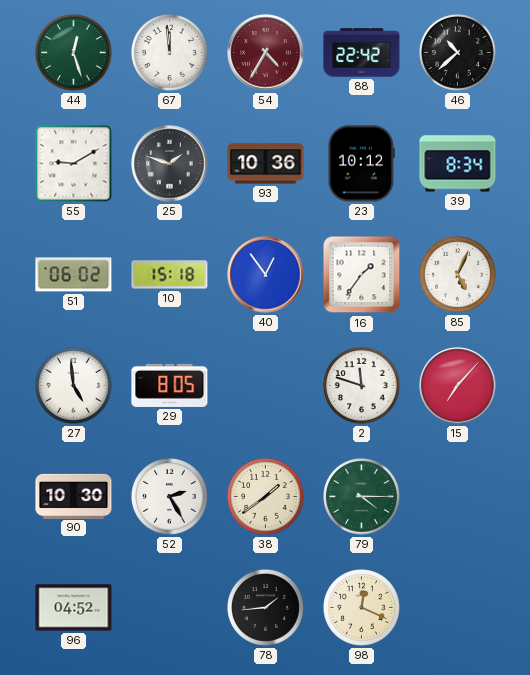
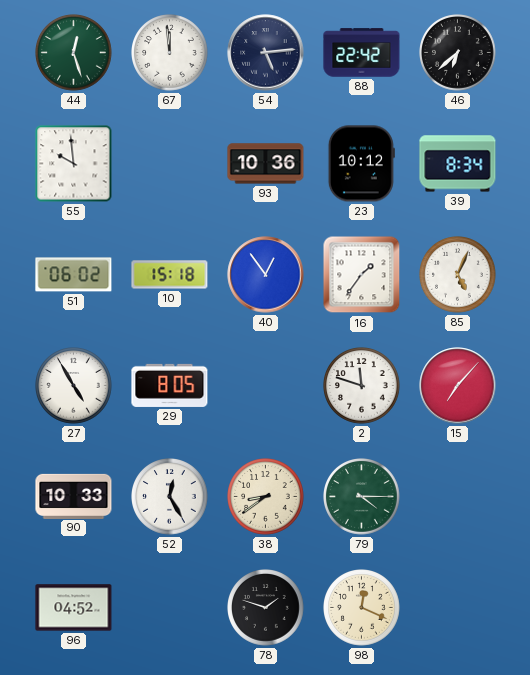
54: 4:35 -> 5:14
54 dial: burgundy -> navy
46: 10:38 -> 6:38
55: 9:10 -> 9:59
25: 1:48 -> none
27: 4:59 -> 4:55
90: 10:30 -> 10:33
52: 2:25 -> 12:25
38: 1:39 -> 8:39
78: 1:44 -> 1:48
